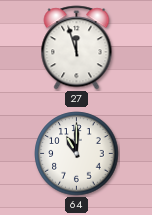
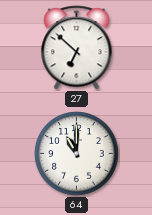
27: 11:57 -> 6:52
